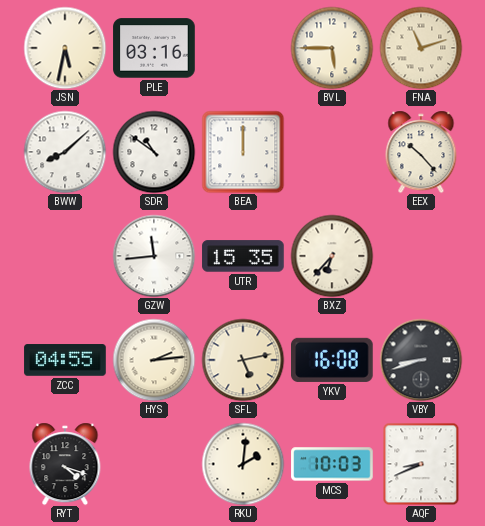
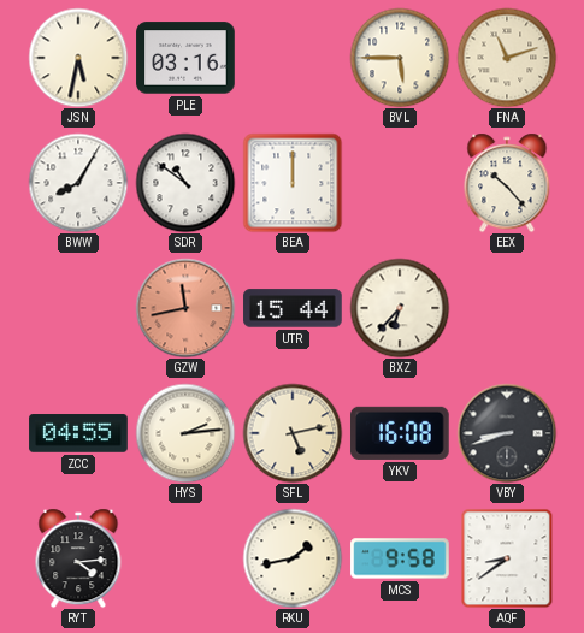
BWW: 8:08 -> 8:05
GZW: 11:44 -> 11:43
GZW dial: white -> salmon
UTR: 15:35 -> 15:44
RYT: 4:18 -> 4:14
RKU: 2:01 -> 1:43
MCS: 10:03 -> 9:58
AQF: 8:41 -> 8:39
